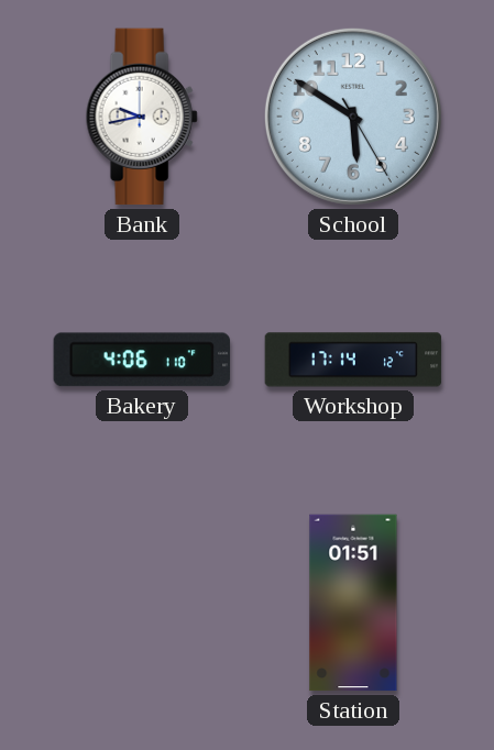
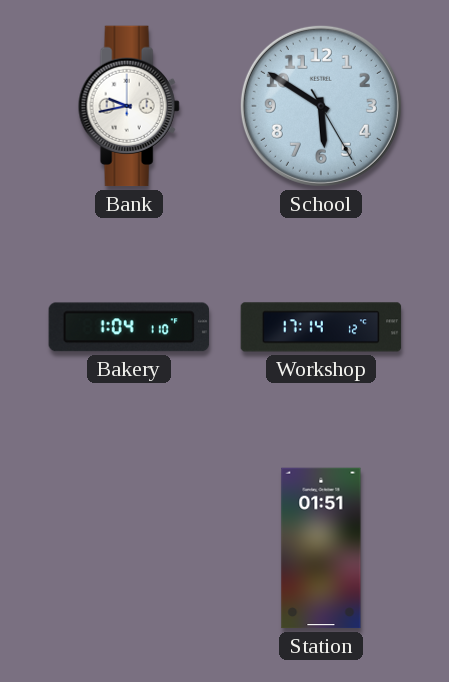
Bakery: 4:06 -> 1:04
